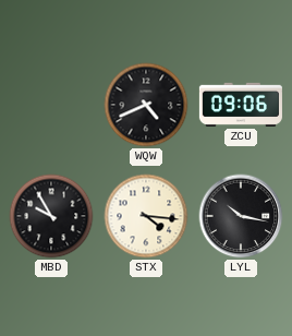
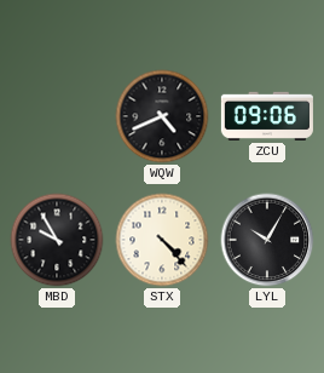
STX: 4:16 -> 4:23
LYL: 10:17 -> 10:05
